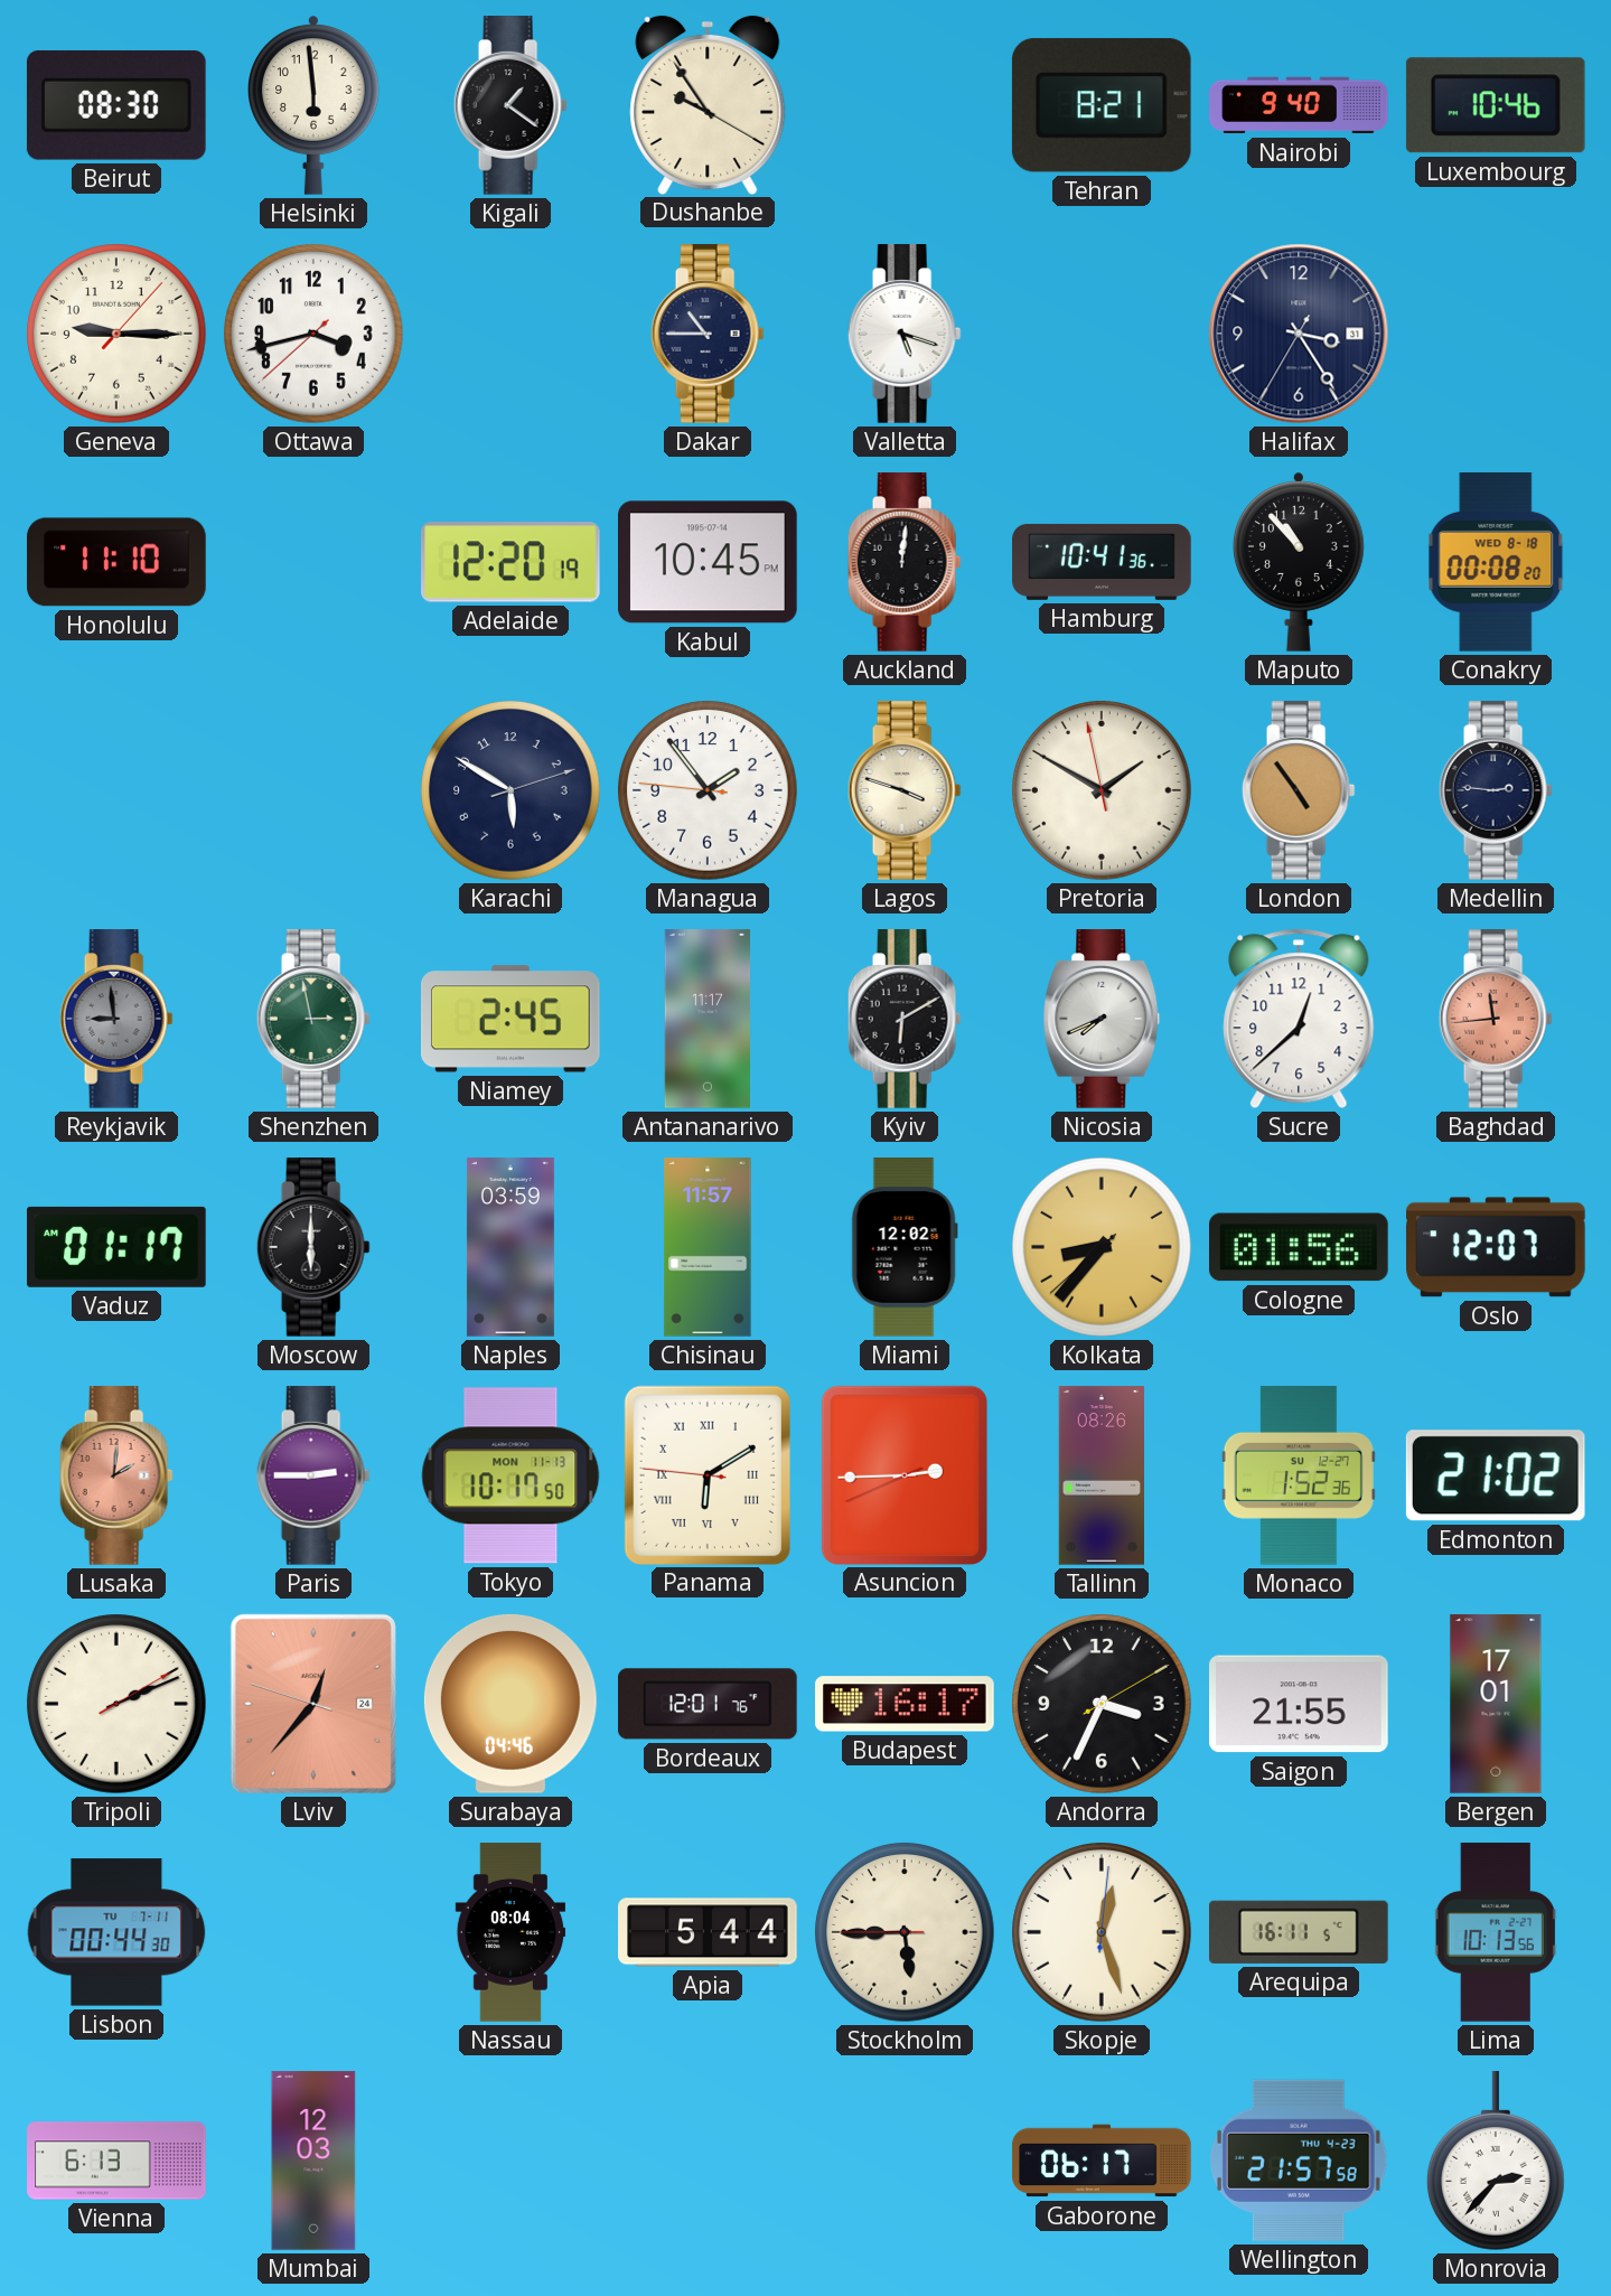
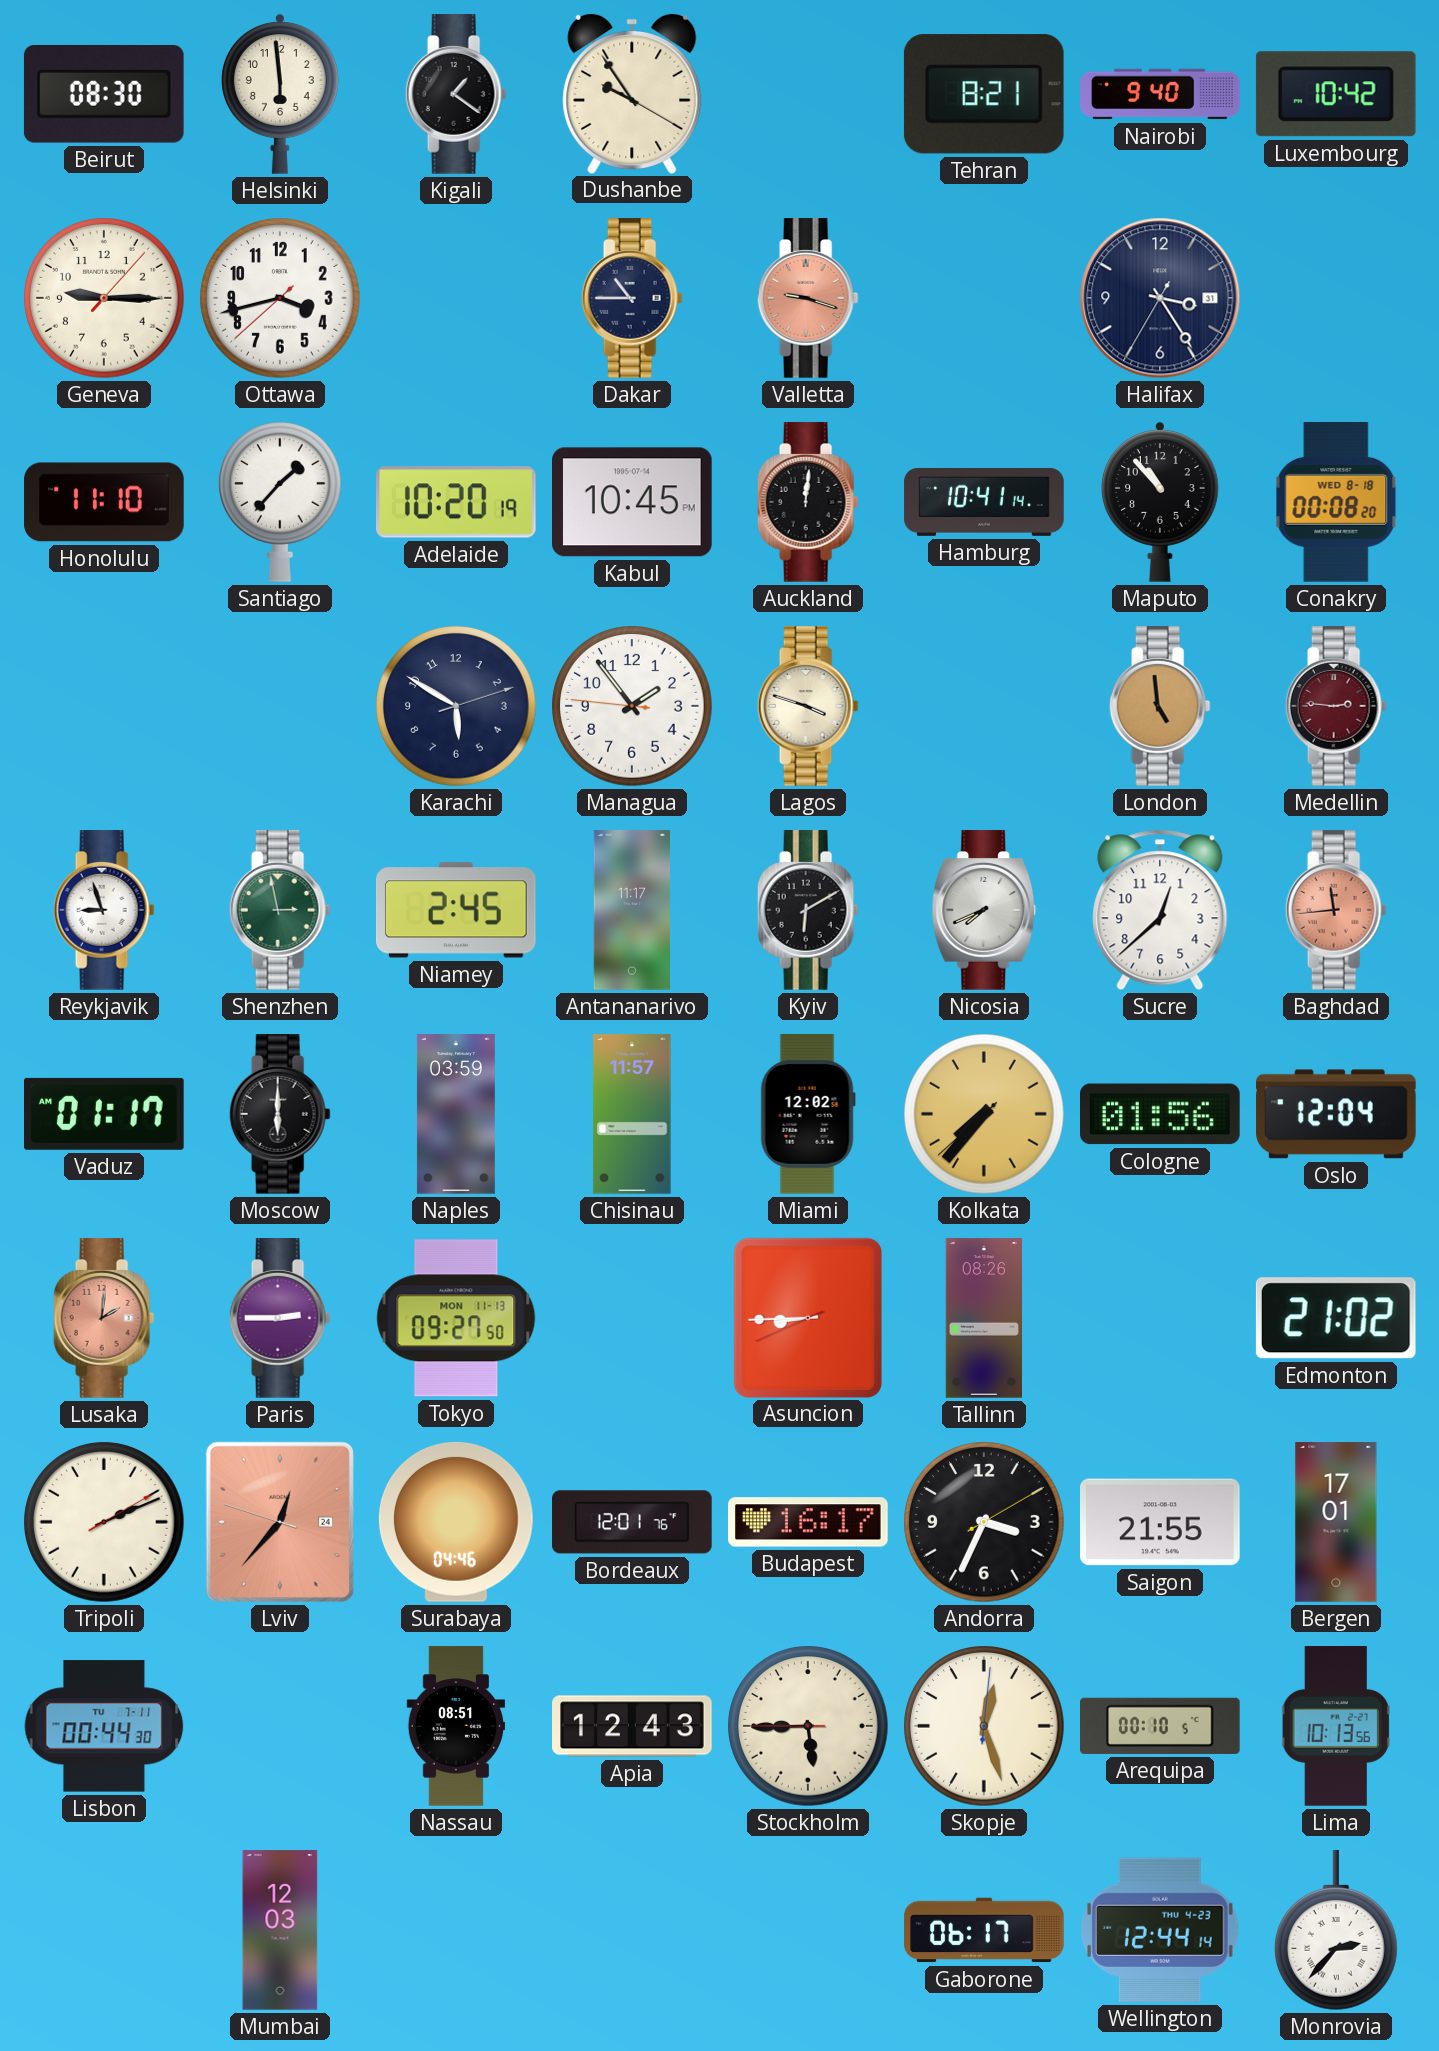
Luxembourg: 10:46 -> 10:42
Valletta: 5:18 -> 9:18
Valletta dial: white -> salmon
Santiago: none -> 1:37
Adelaide: 12:20 -> 10:20
Hamburg: 10:41:36 -> 10:41:14
Pretoria: 1:49 -> none
London: 4:54 -> 4:59
Medellin dial: navy -> burgundy
Reykjavik: 8:59 -> 8:57
Reykjavik dial: grey -> white
Kolkata: 8:36 -> 7:36
Oslo: 12:07 -> 12:04
Tokyo: 10:17 -> 09:27
Panama: 6:09 -> none
Asuncion: 2:44 -> 8:44
Monaco: 1:52 -> none
Nassau: 08:04 -> 08:51
Apia: 5:44 -> 12:43
Arequipa: 16:11 -> 00:10
Vienna: 6:13 -> none
Wellington: 21:57 -> 12:44
